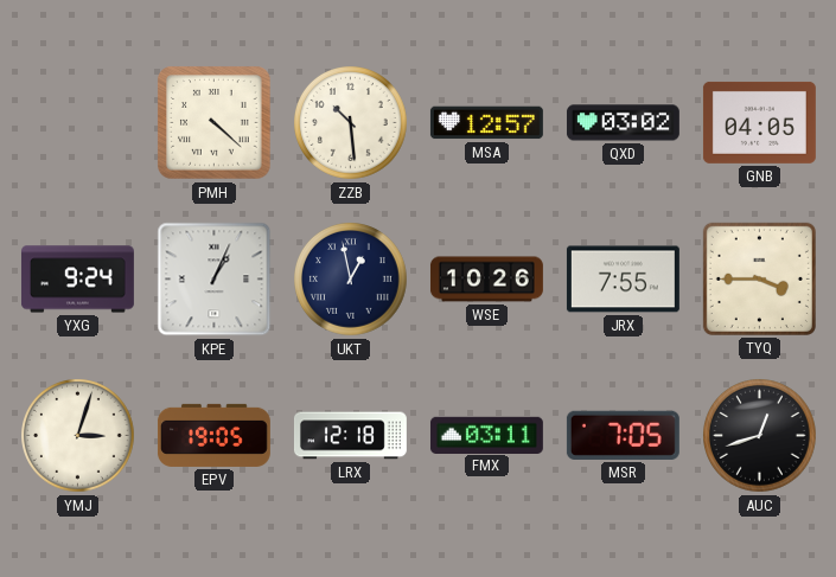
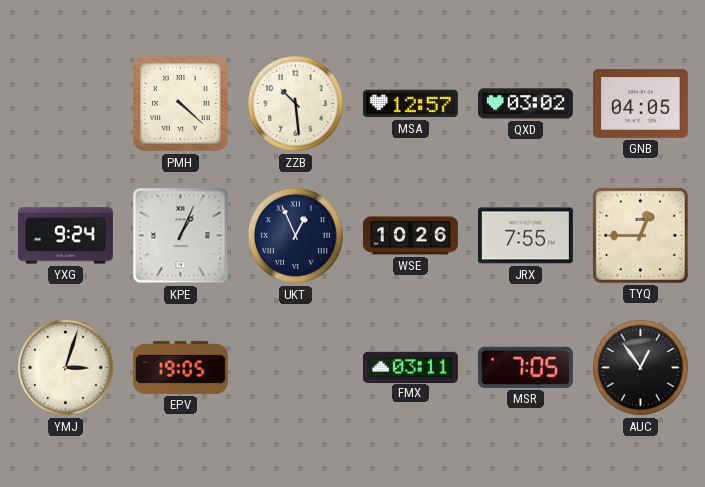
UKT: 12:58 -> 12:56
TYQ: 3:45 -> 12:45
LRX: 12:18 -> none
AUC: 12:42 -> 12:54
